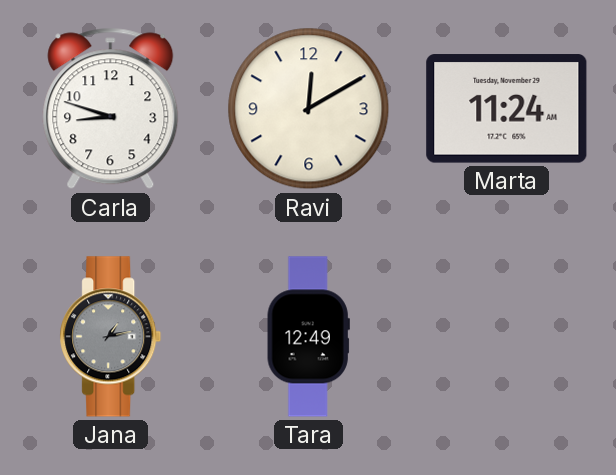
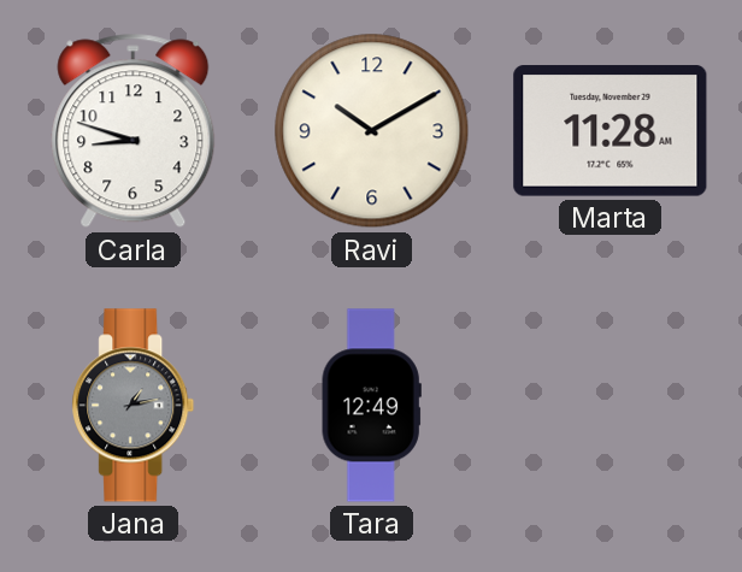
Ravi: 12:10 -> 10:10
Marta: 11:24 -> 11:28
